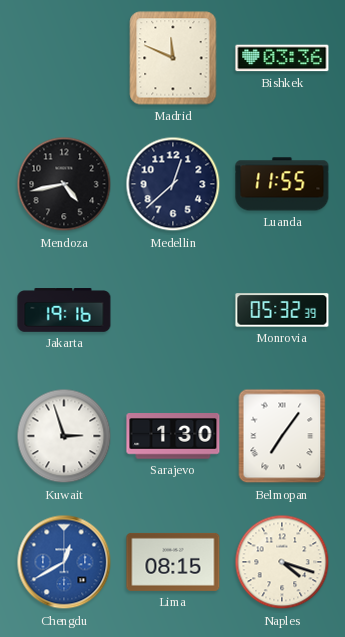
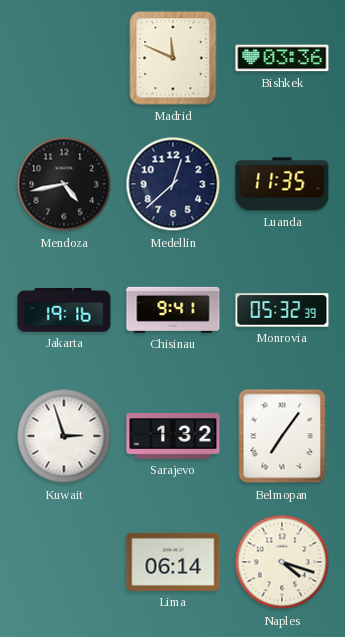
Luanda: 11:55 -> 11:35
Chisinau: none -> 9:41
Sarajevo: 1:30 -> 1:32
Chengdu: 12:40 -> none
Lima: 08:15 -> 06:14
